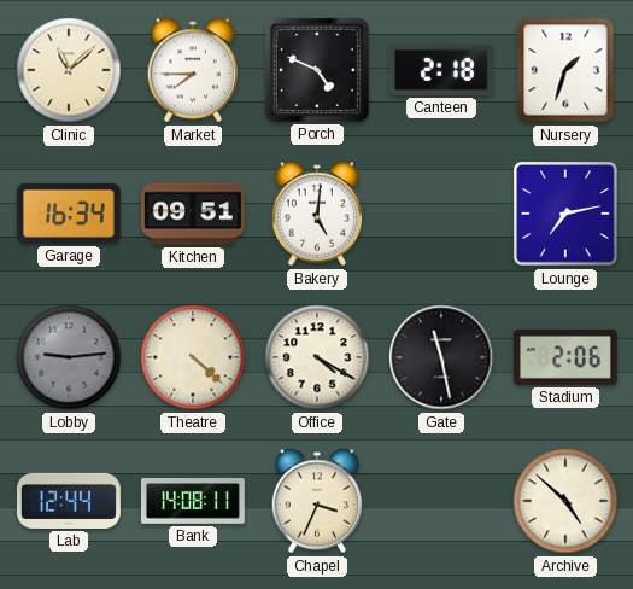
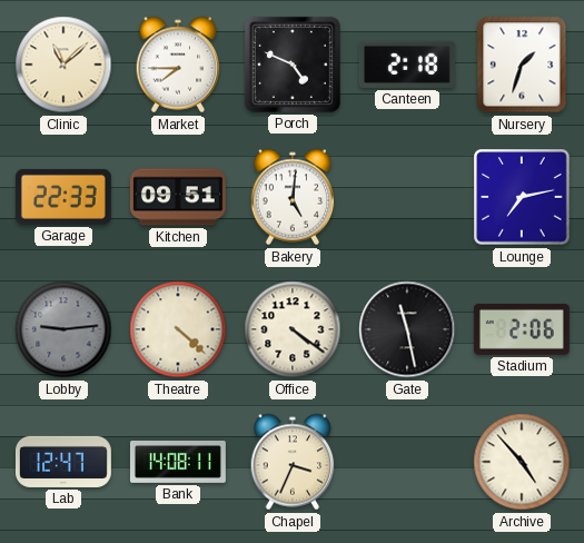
Garage: 16:34 -> 22:33
Office: 4:20 -> 4:21
Lab: 12:44 -> 12:47
Archive: 4:52 -> 4:53
